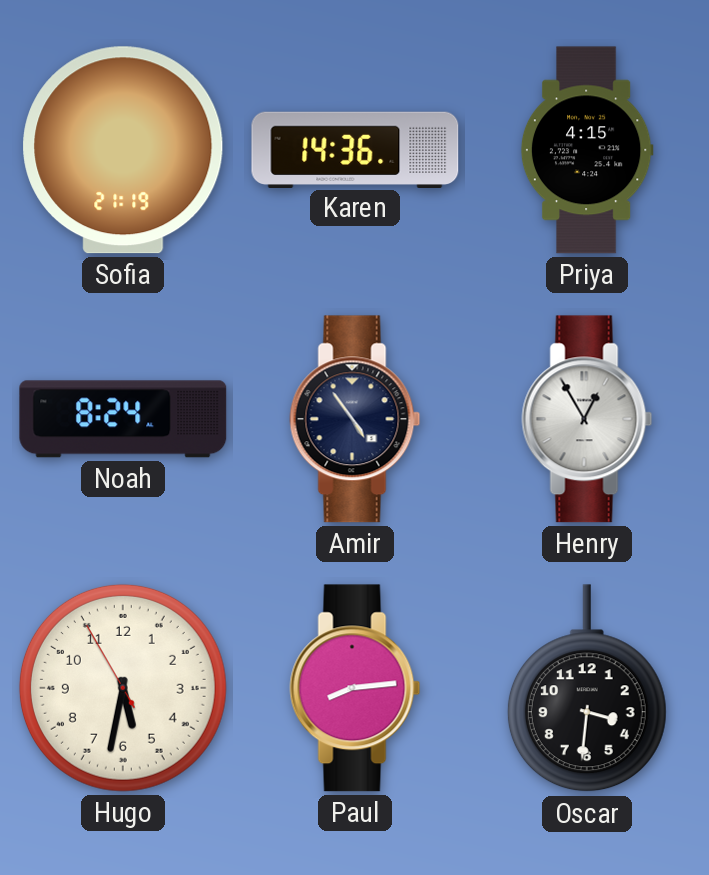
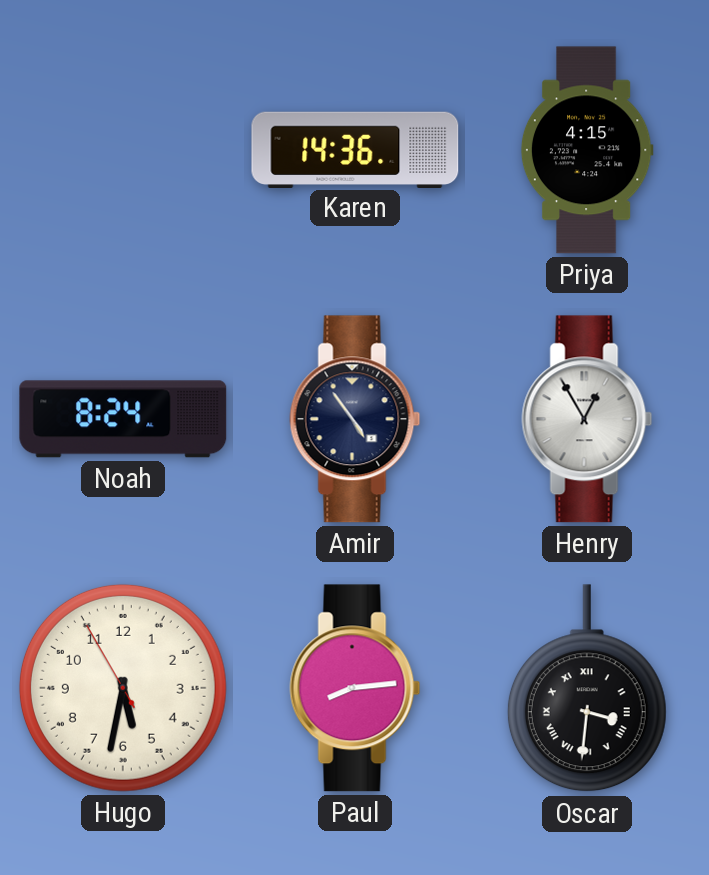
Sofia: 21:19 -> none
Oscar numerals: Arabic -> Roman
